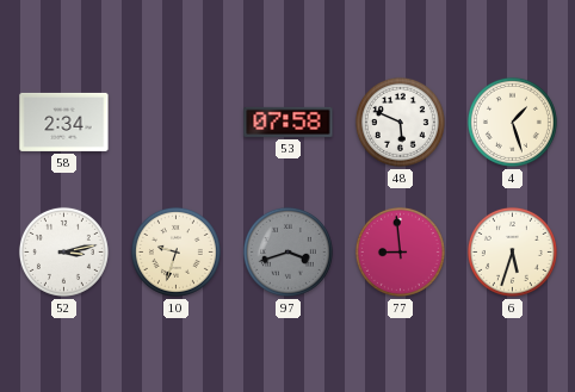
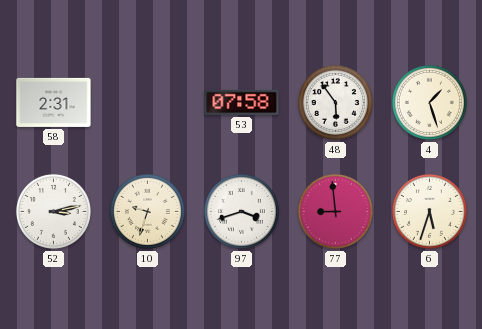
58: 2:34 -> 2:31
48: 5:49 -> 5:54
97 dial: grey -> white
